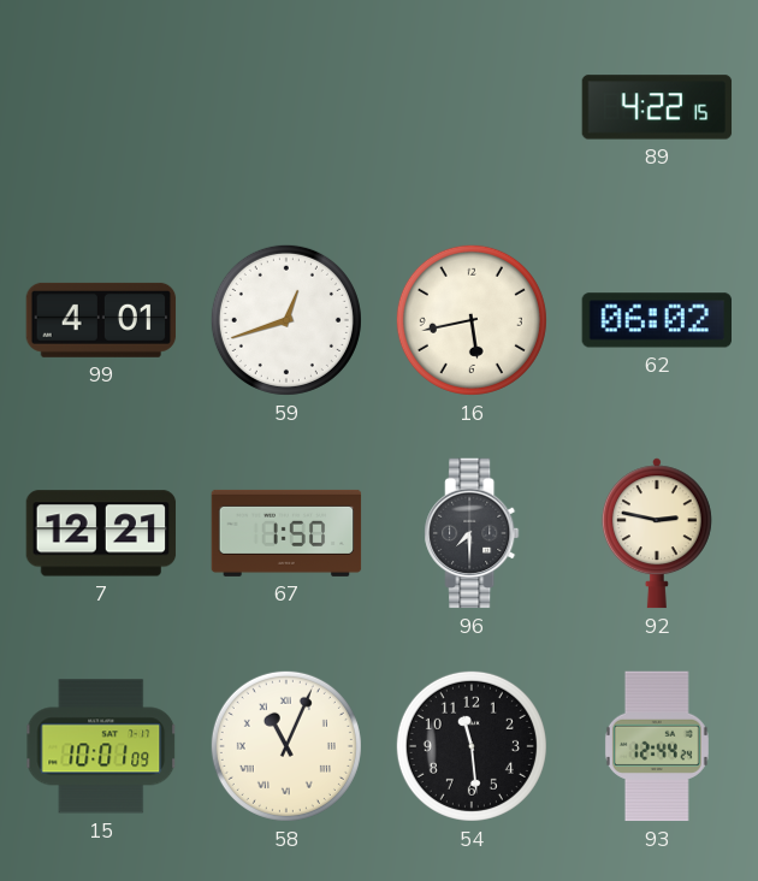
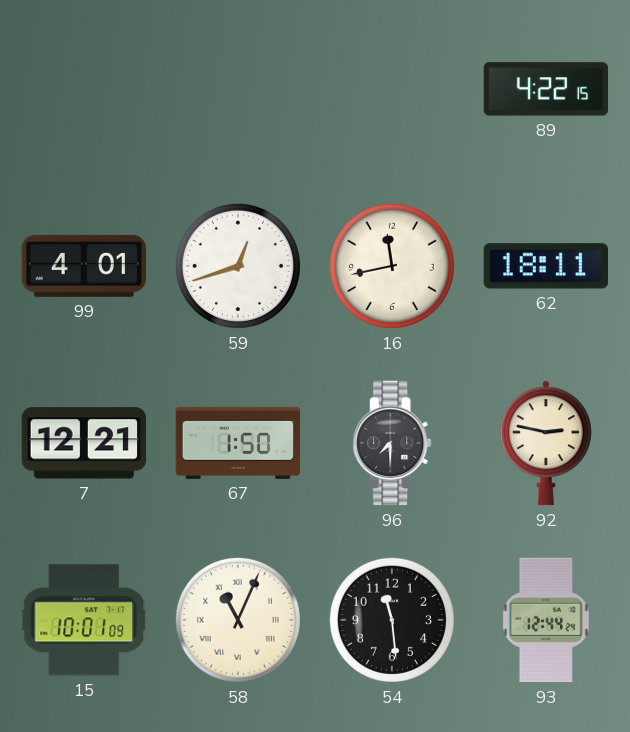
16: 5:43 -> 11:43
62: 06:02 -> 18:11
